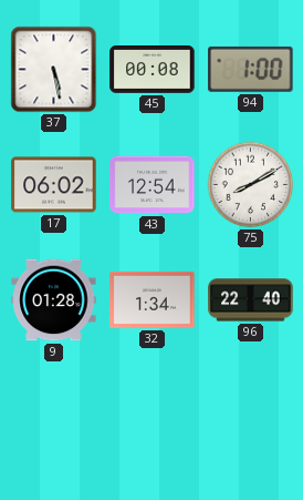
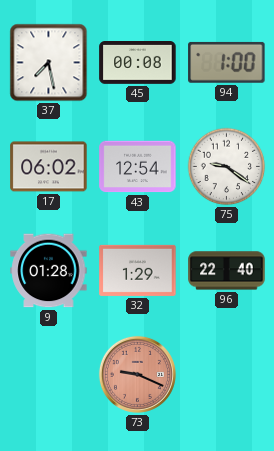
37: 5:28 -> 7:28
75: 8:10 -> 9:21
32: 1:34 -> 1:29
73: none -> 9:19
